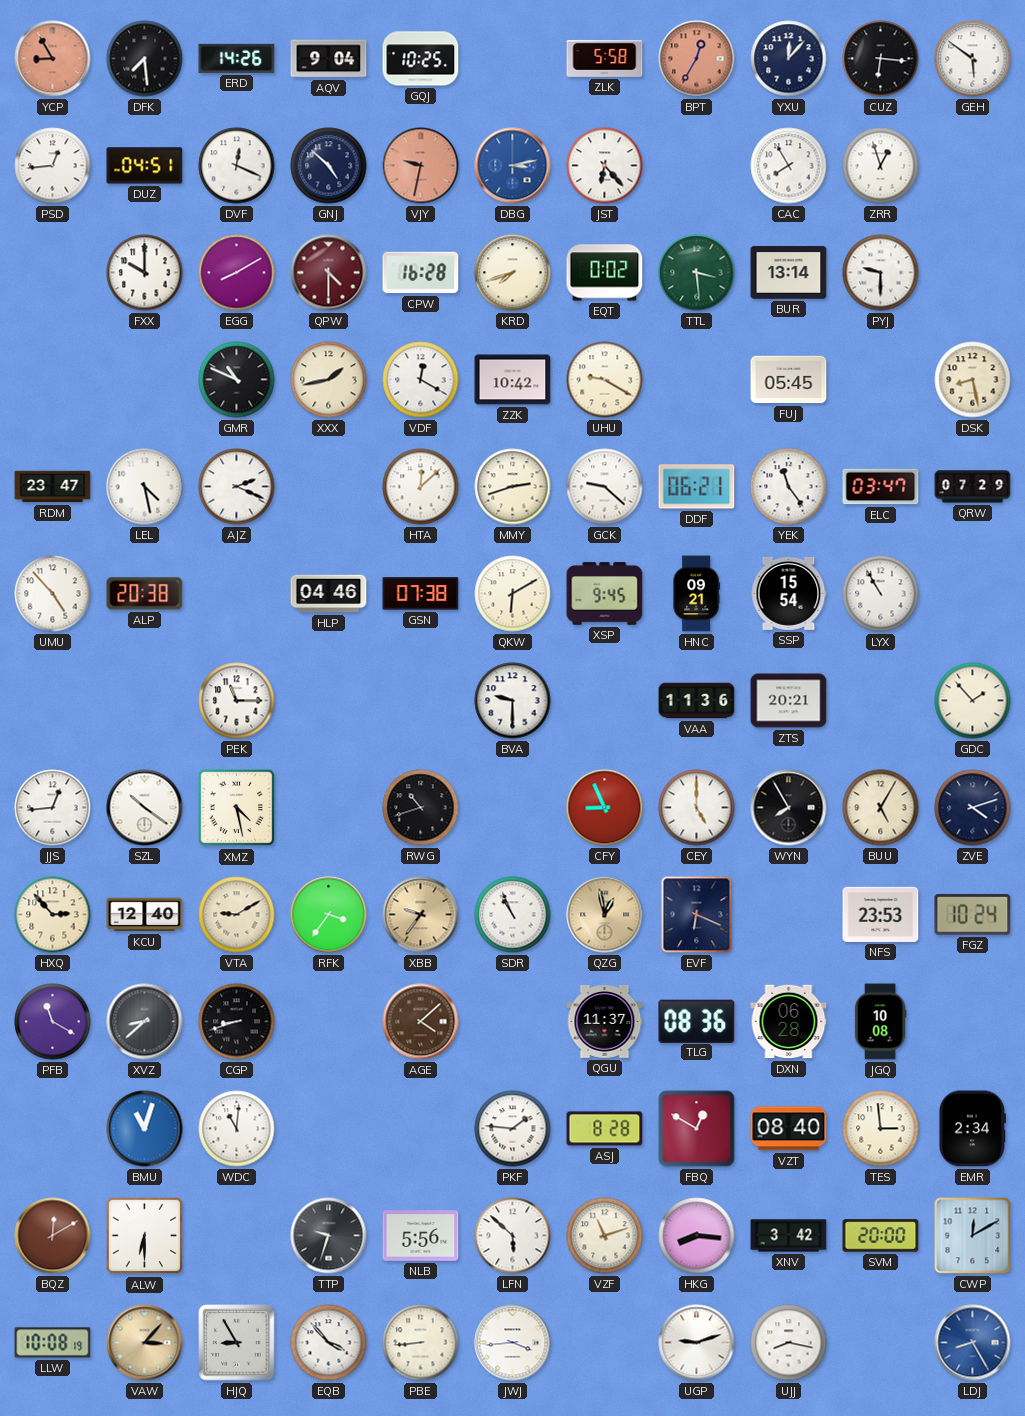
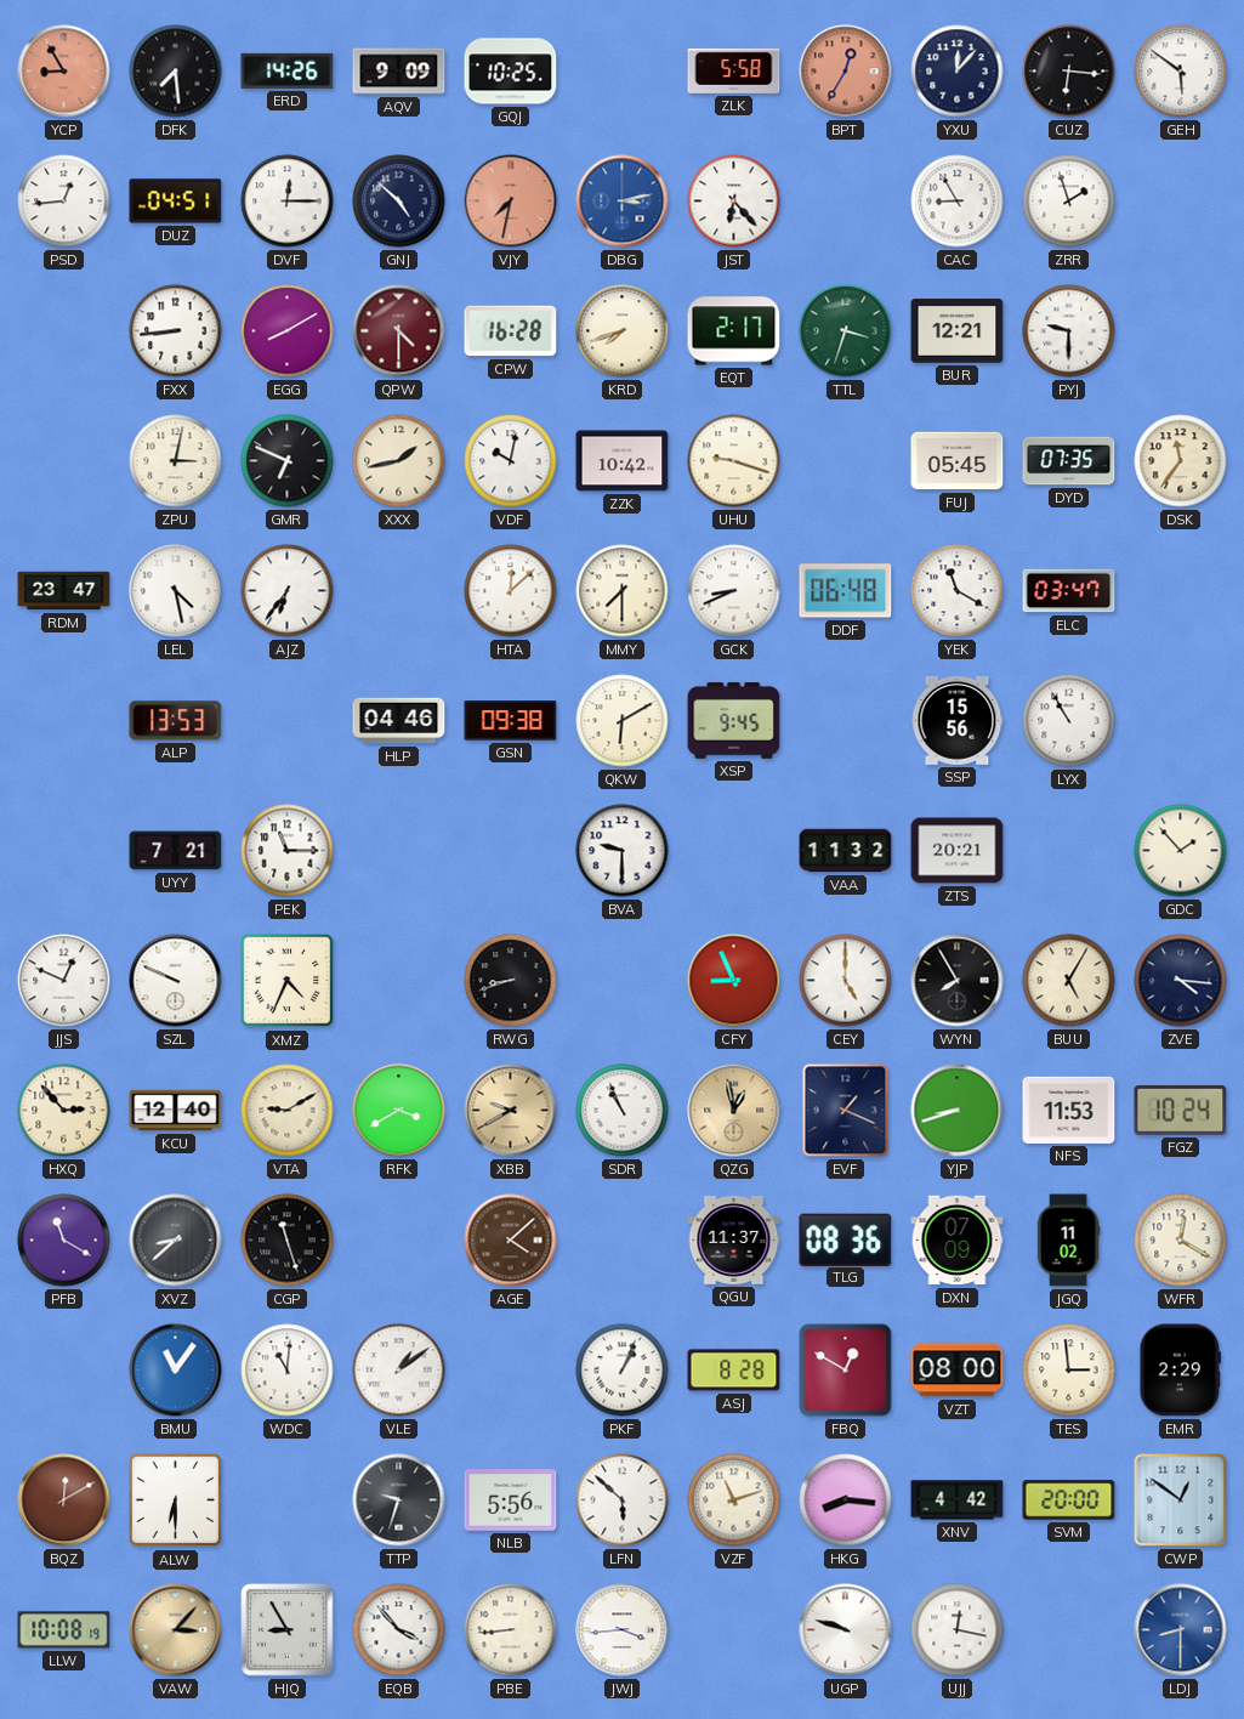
AQV: 9:04 -> 9:09
DVF: 12:19 -> 12:15
VJY: 9:32 -> 7:32
CAC: 7:55 -> 8:55
ZRR: 12:57 -> 1:57
FXX: 10:00 -> 8:44
EQT: 0:02 -> 2:17
TTL: 3:29 -> 3:33
BUR: 13:14 -> 12:21
ZPU: none -> 3:02
GMR: 10:49 -> 6:49
VDF: 12:20 -> 10:02
UHU: 9:20 -> 9:18
DYD: none -> 07:35
DSK: 8:28 -> 11:36
AJZ: 2:19 -> 6:36
MMY: 2:42 -> 7:30
GCK: 9:22 -> 8:41
DDF: 06:21 -> 06:48
YEK: 11:24 -> 11:20
QRW: 07:29 -> none
UMU: 4:53 -> none
ALP: 20:38 -> 13:53
GSN: 07:38 -> 09:38
HNC: 09:21 -> none
SSP: 15:54 -> 15:56
UYY: none -> 7:21
VAA: 11:36 -> 11:32
JJS: 12:44 -> 12:49
SZL: 10:21 -> 9:49
XMZ: 4:28 -> 4:34
RWG: 10:42 -> 8:42
ZVE: 4:12 -> 4:16
RFK: 3:36 -> 3:40
XBB: 9:36 -> 9:40
EVF: 6:19 -> 1:19
YJP: none -> 8:42
NFS: 23:53 -> 11:53
CGP: 8:42 -> 11:27
DXN: 06:28 -> 07:09
JGQ: 10:08 -> 11:02
WFR: none -> 12:20
BMU: 11:03 -> 11:06
VLE: none -> 1:09
PKF: 1:46 -> 1:04
VZT: 08:40 -> 08:00
EMR: 2:34 -> 2:29
XNV: 3:42 -> 4:42
CWP: 12:10 -> 12:51
UGP: 9:12 -> 9:48
UJJ: 8:17 -> 12:17
LDJ: 8:25 -> 8:30
